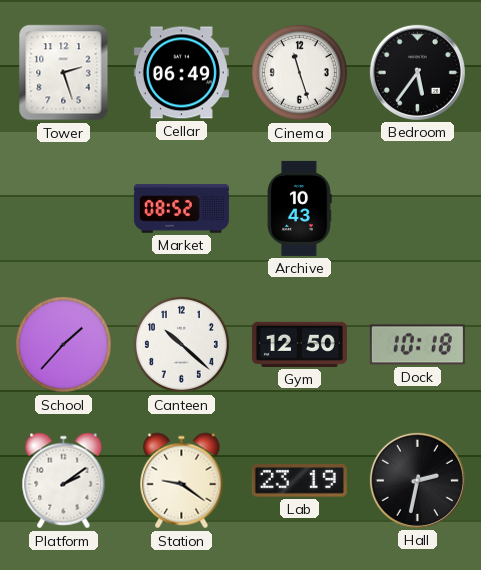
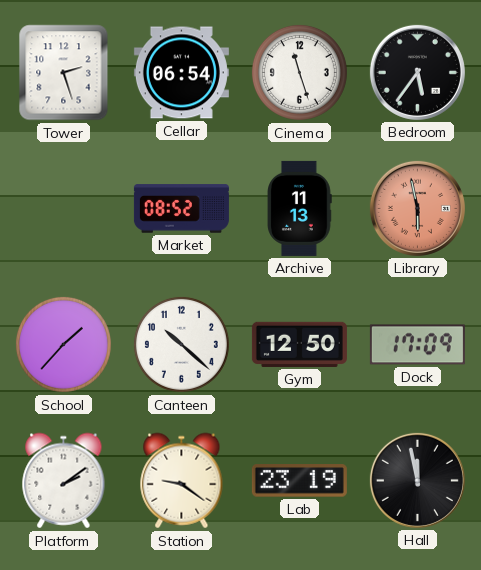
Cellar: 06:49 -> 06:54
Archive: 10:43 -> 11:13
Library: none -> 5:58
Dock: 10:18 -> 17:09
Hall: 2:32 -> 11:58
